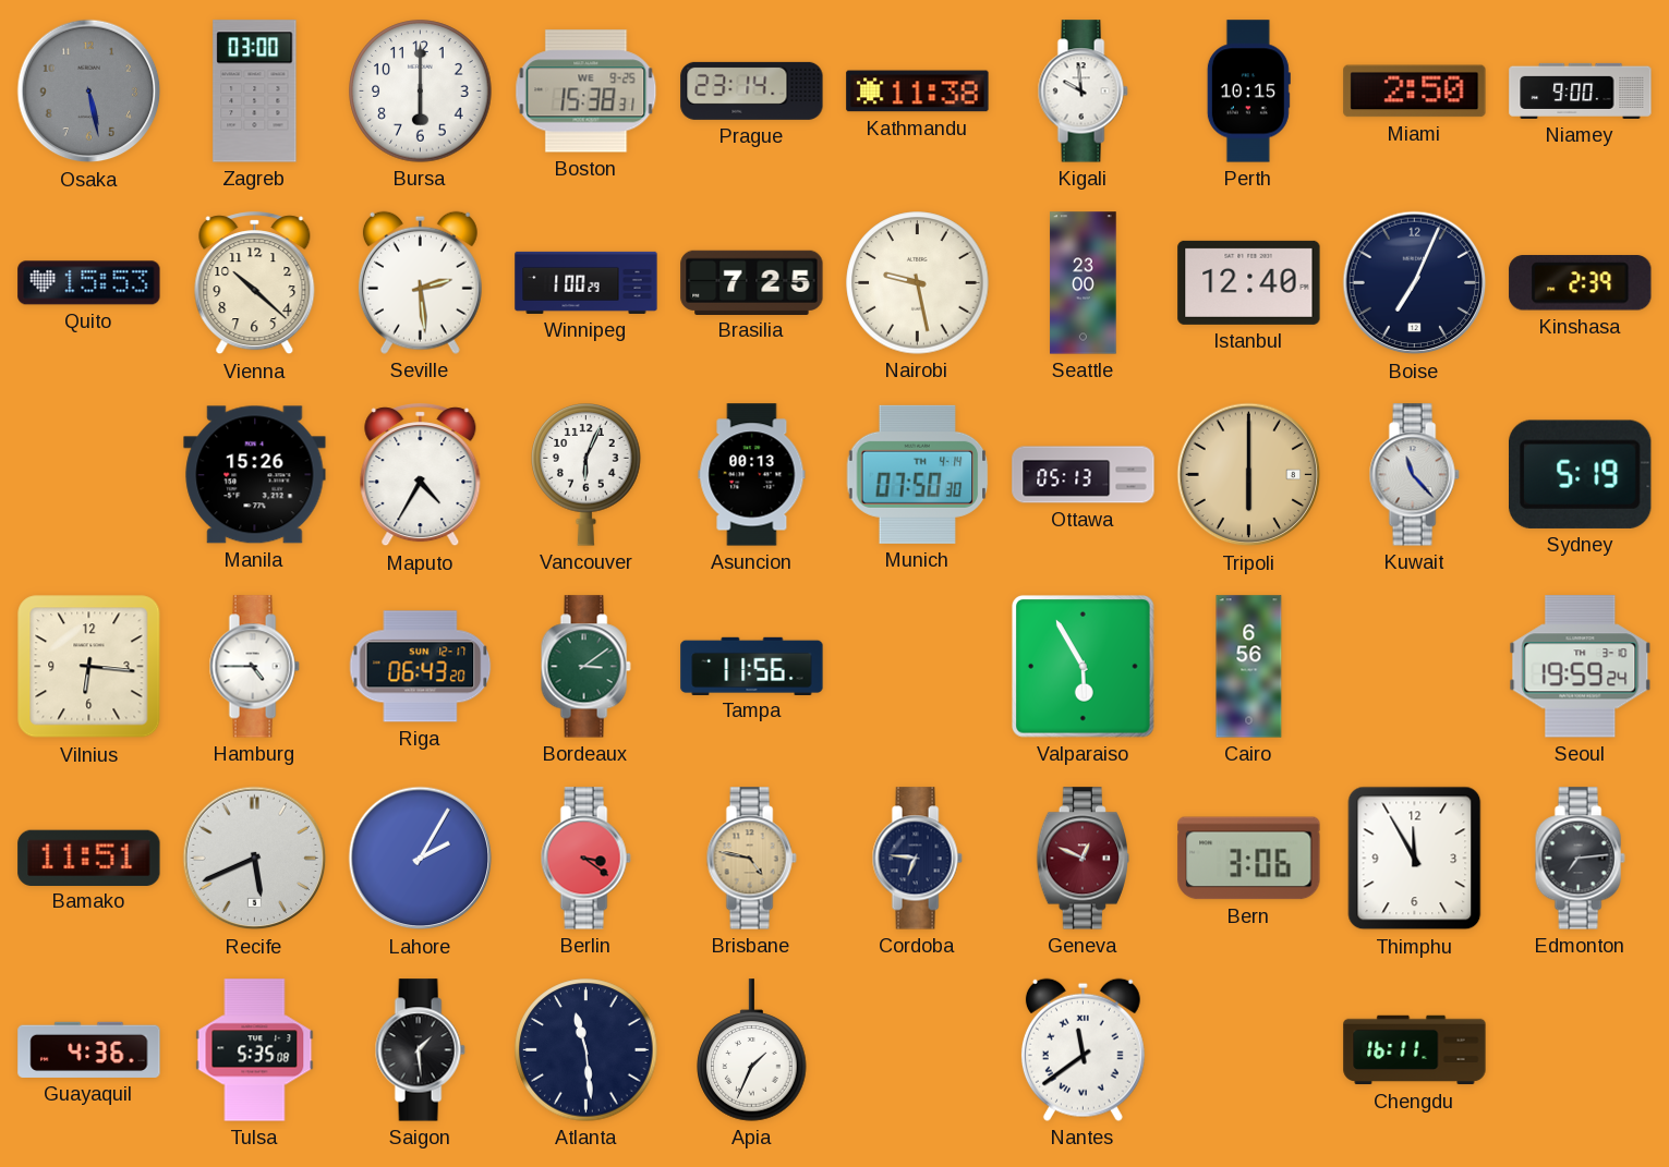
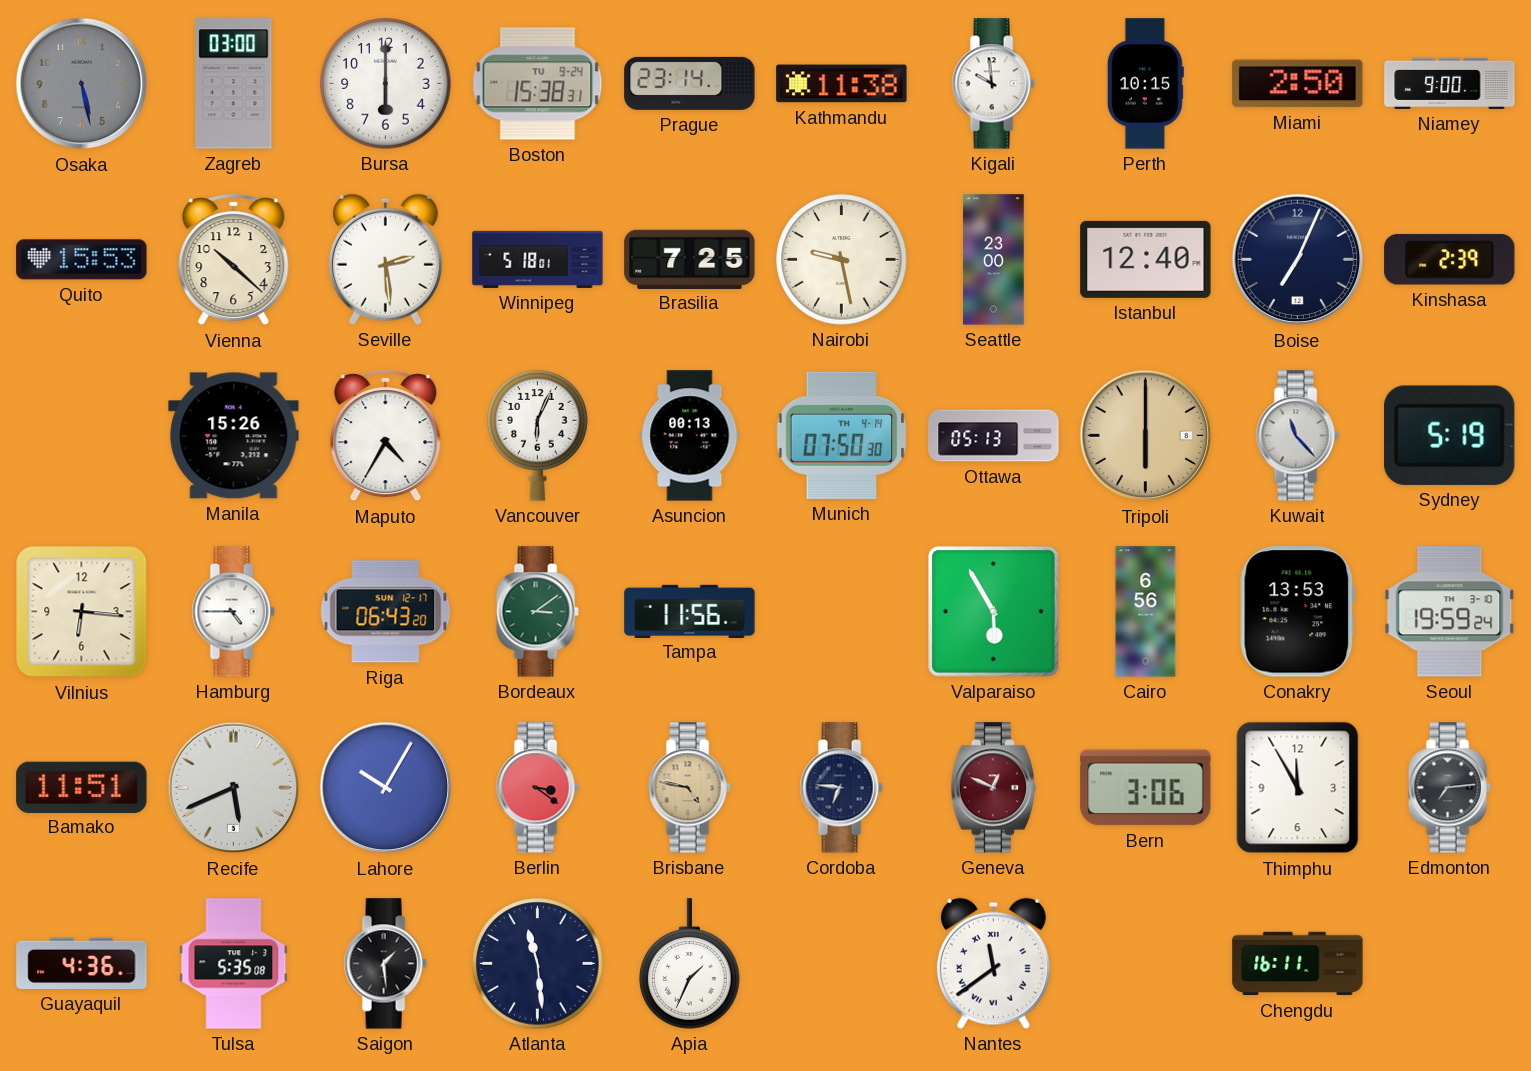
Boston date: WE 9-25 -> TU 9-24
Winnipeg: 1:00 -> 5:18
Conakry: none -> 13:53
Lahore: 2:05 -> 10:05
